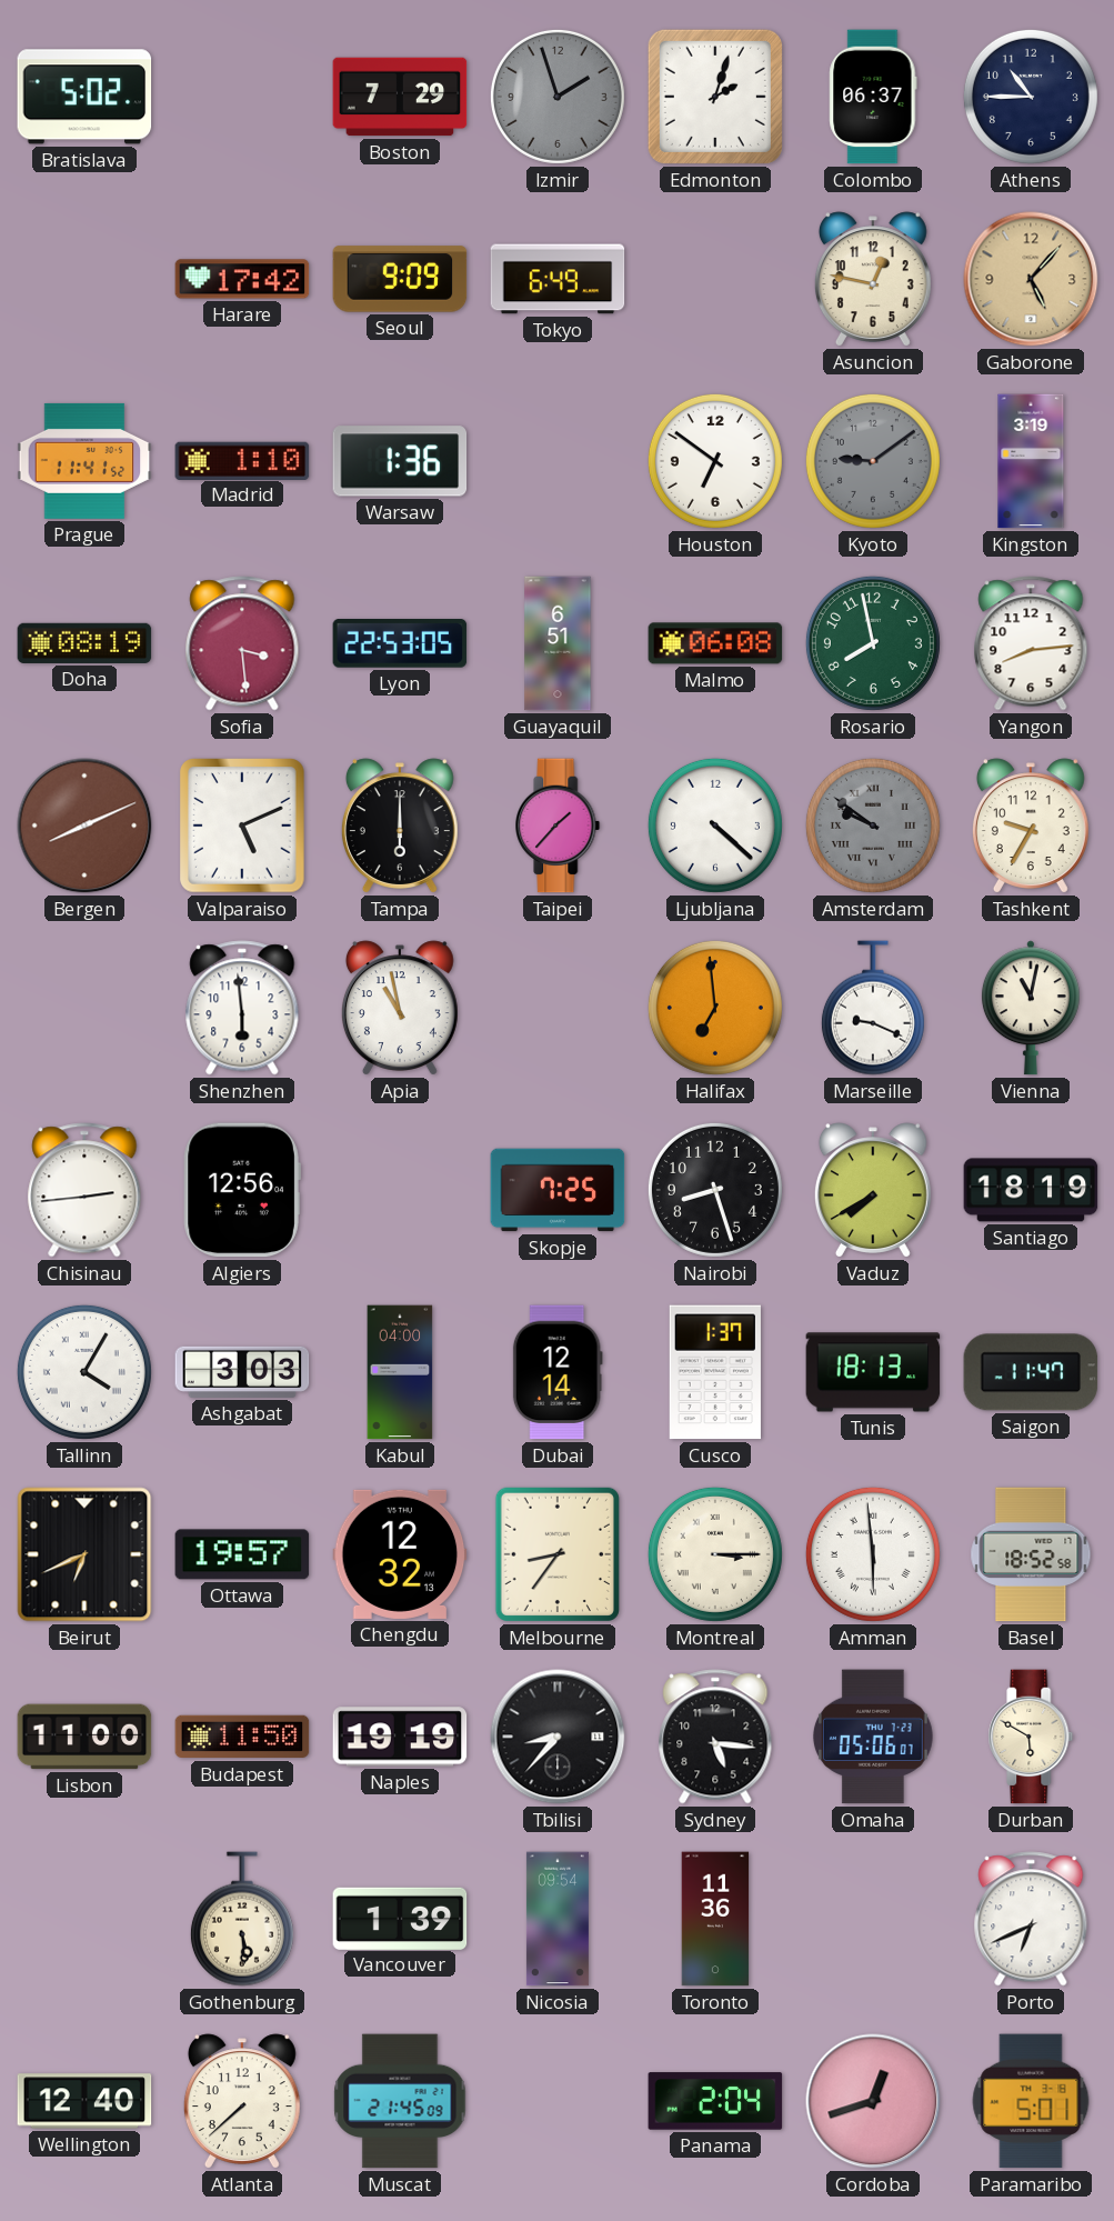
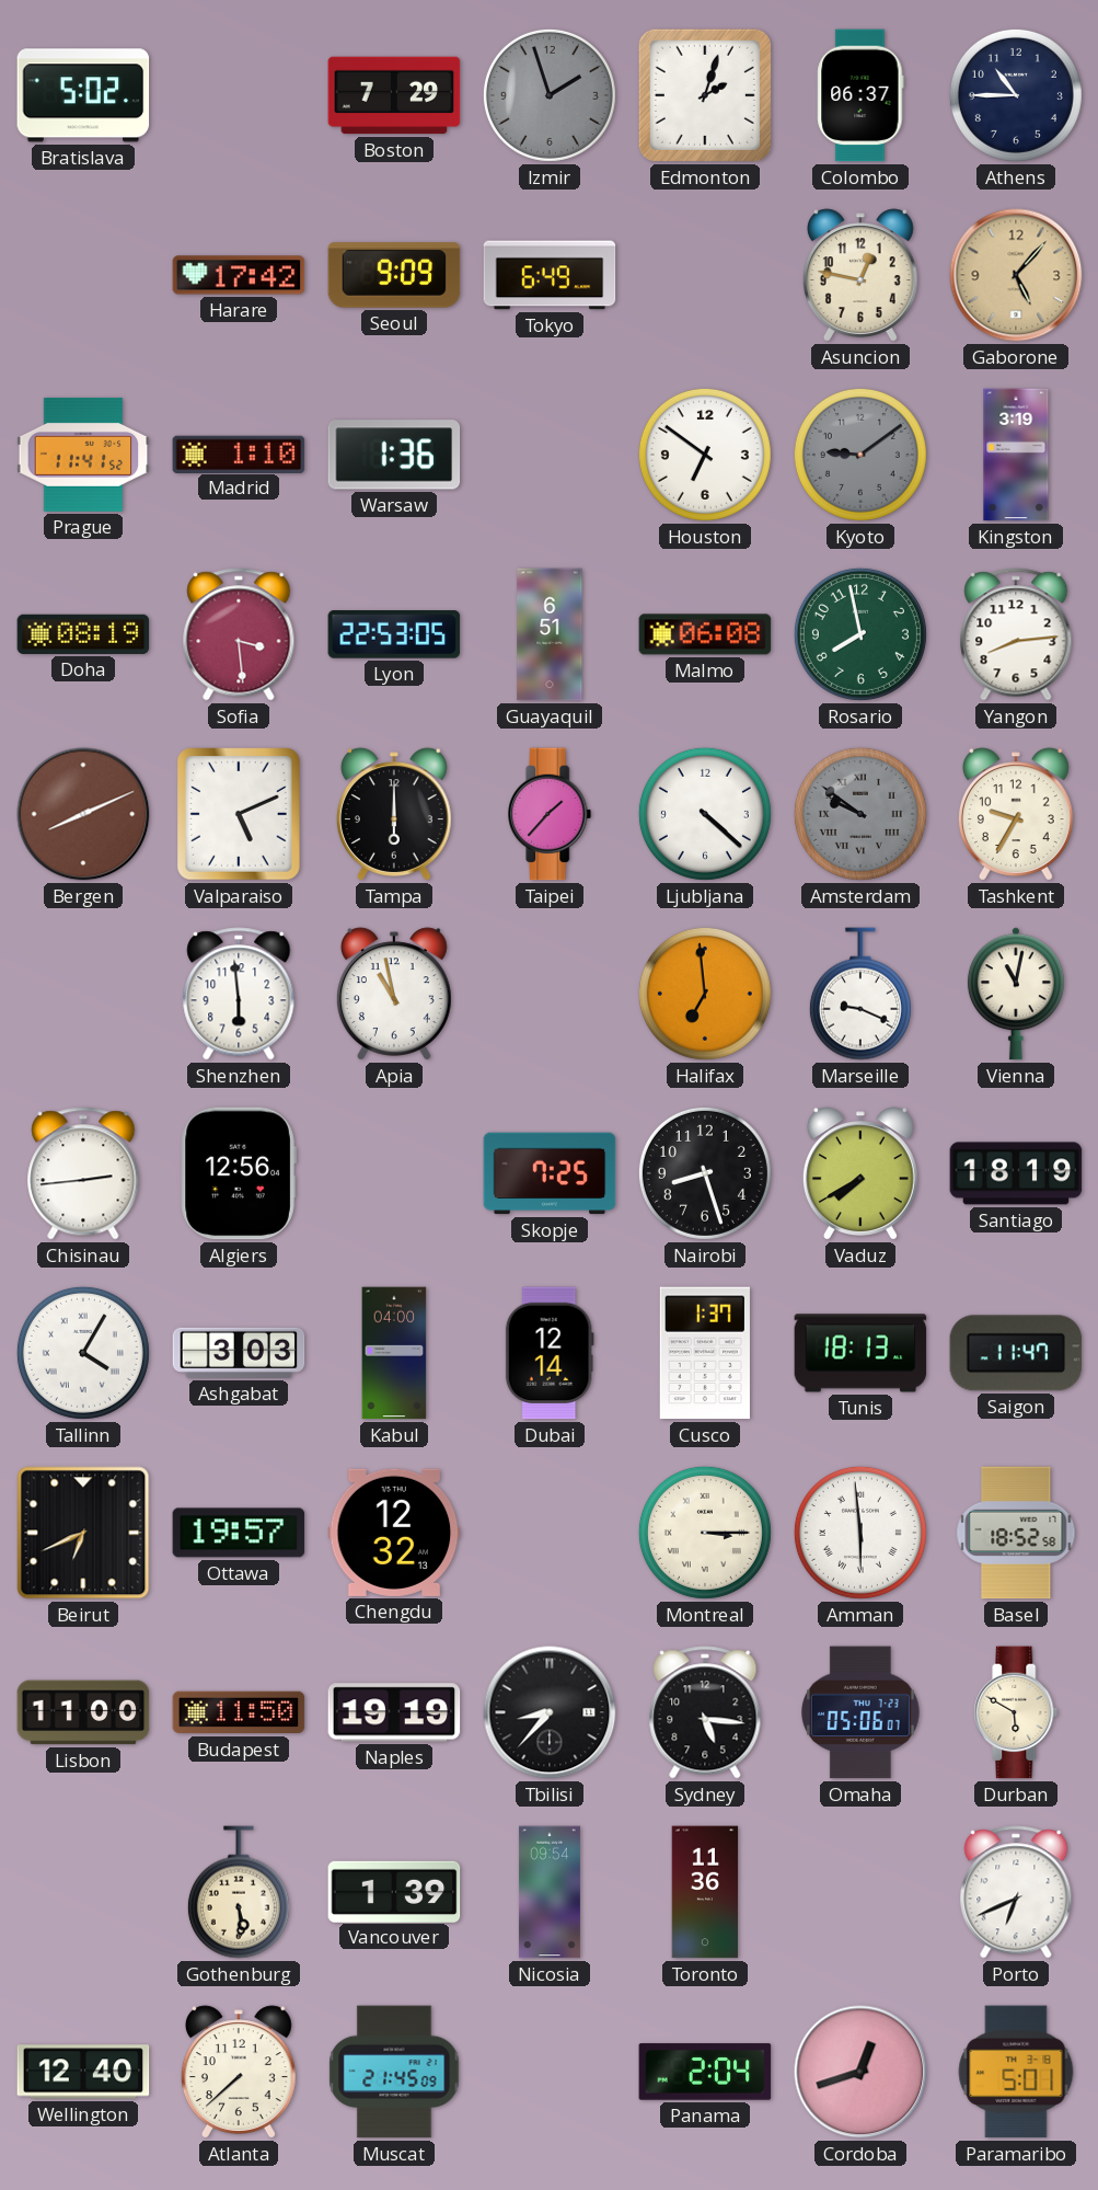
Melbourne: 8:36 -> none
